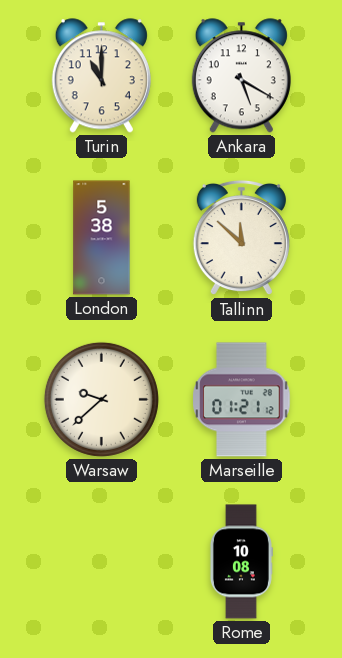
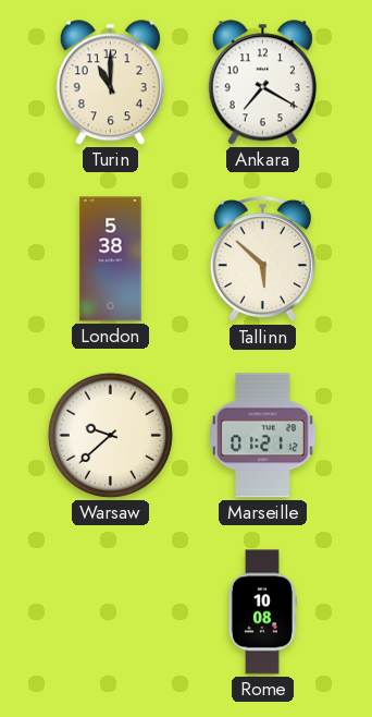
Ankara: 5:20 -> 7:20
Tallinn: 11:52 -> 5:52
